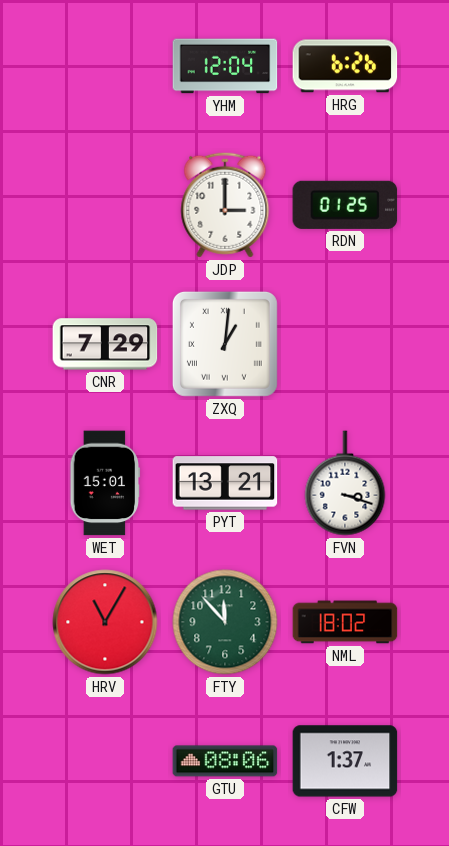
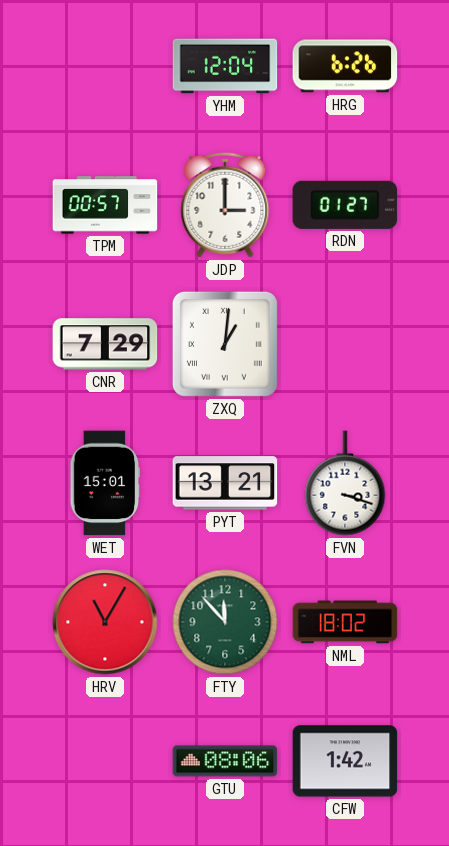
TPM: none -> 00:57
RDN: 01:25 -> 01:27
CFW: 1:37 -> 1:42
